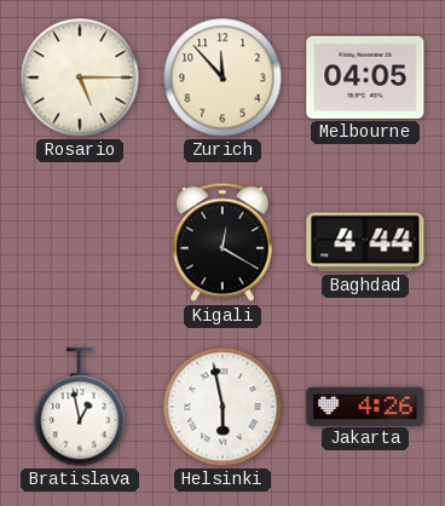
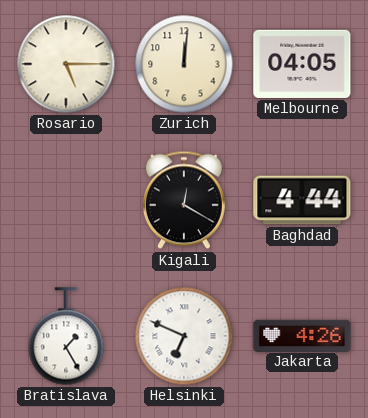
Zurich: 11:53 -> 12:01
Bratislava: 12:58 -> 1:25
Helsinki: 5:58 -> 6:49
